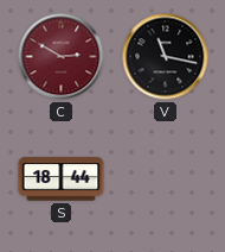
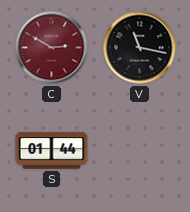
S: 18:44 -> 01:44
